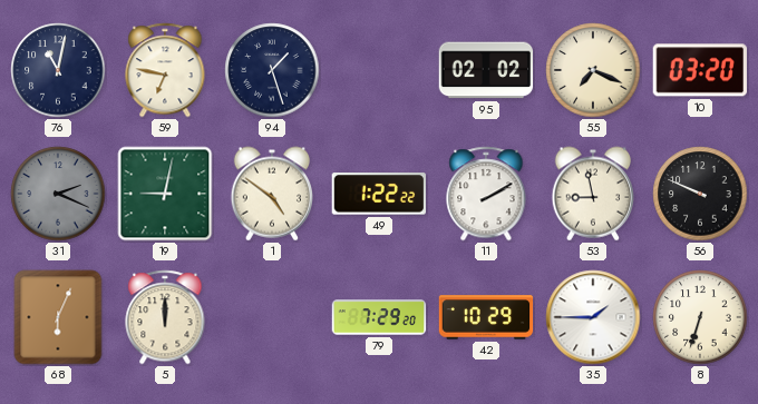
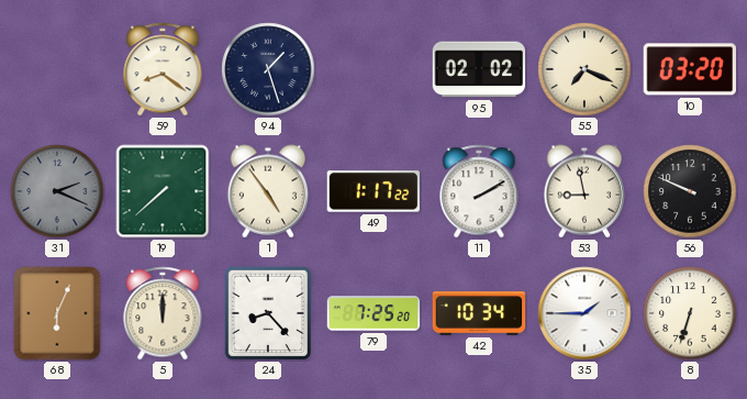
76: 11:02 -> none
59: 6:47 -> 8:21
19: 9:02 -> 7:38
1: 4:51 -> 4:54
49: 1:22 -> 1:17
24: none -> 8:23
79: 7:29 -> 7:25
42: 10:29 -> 10:34
